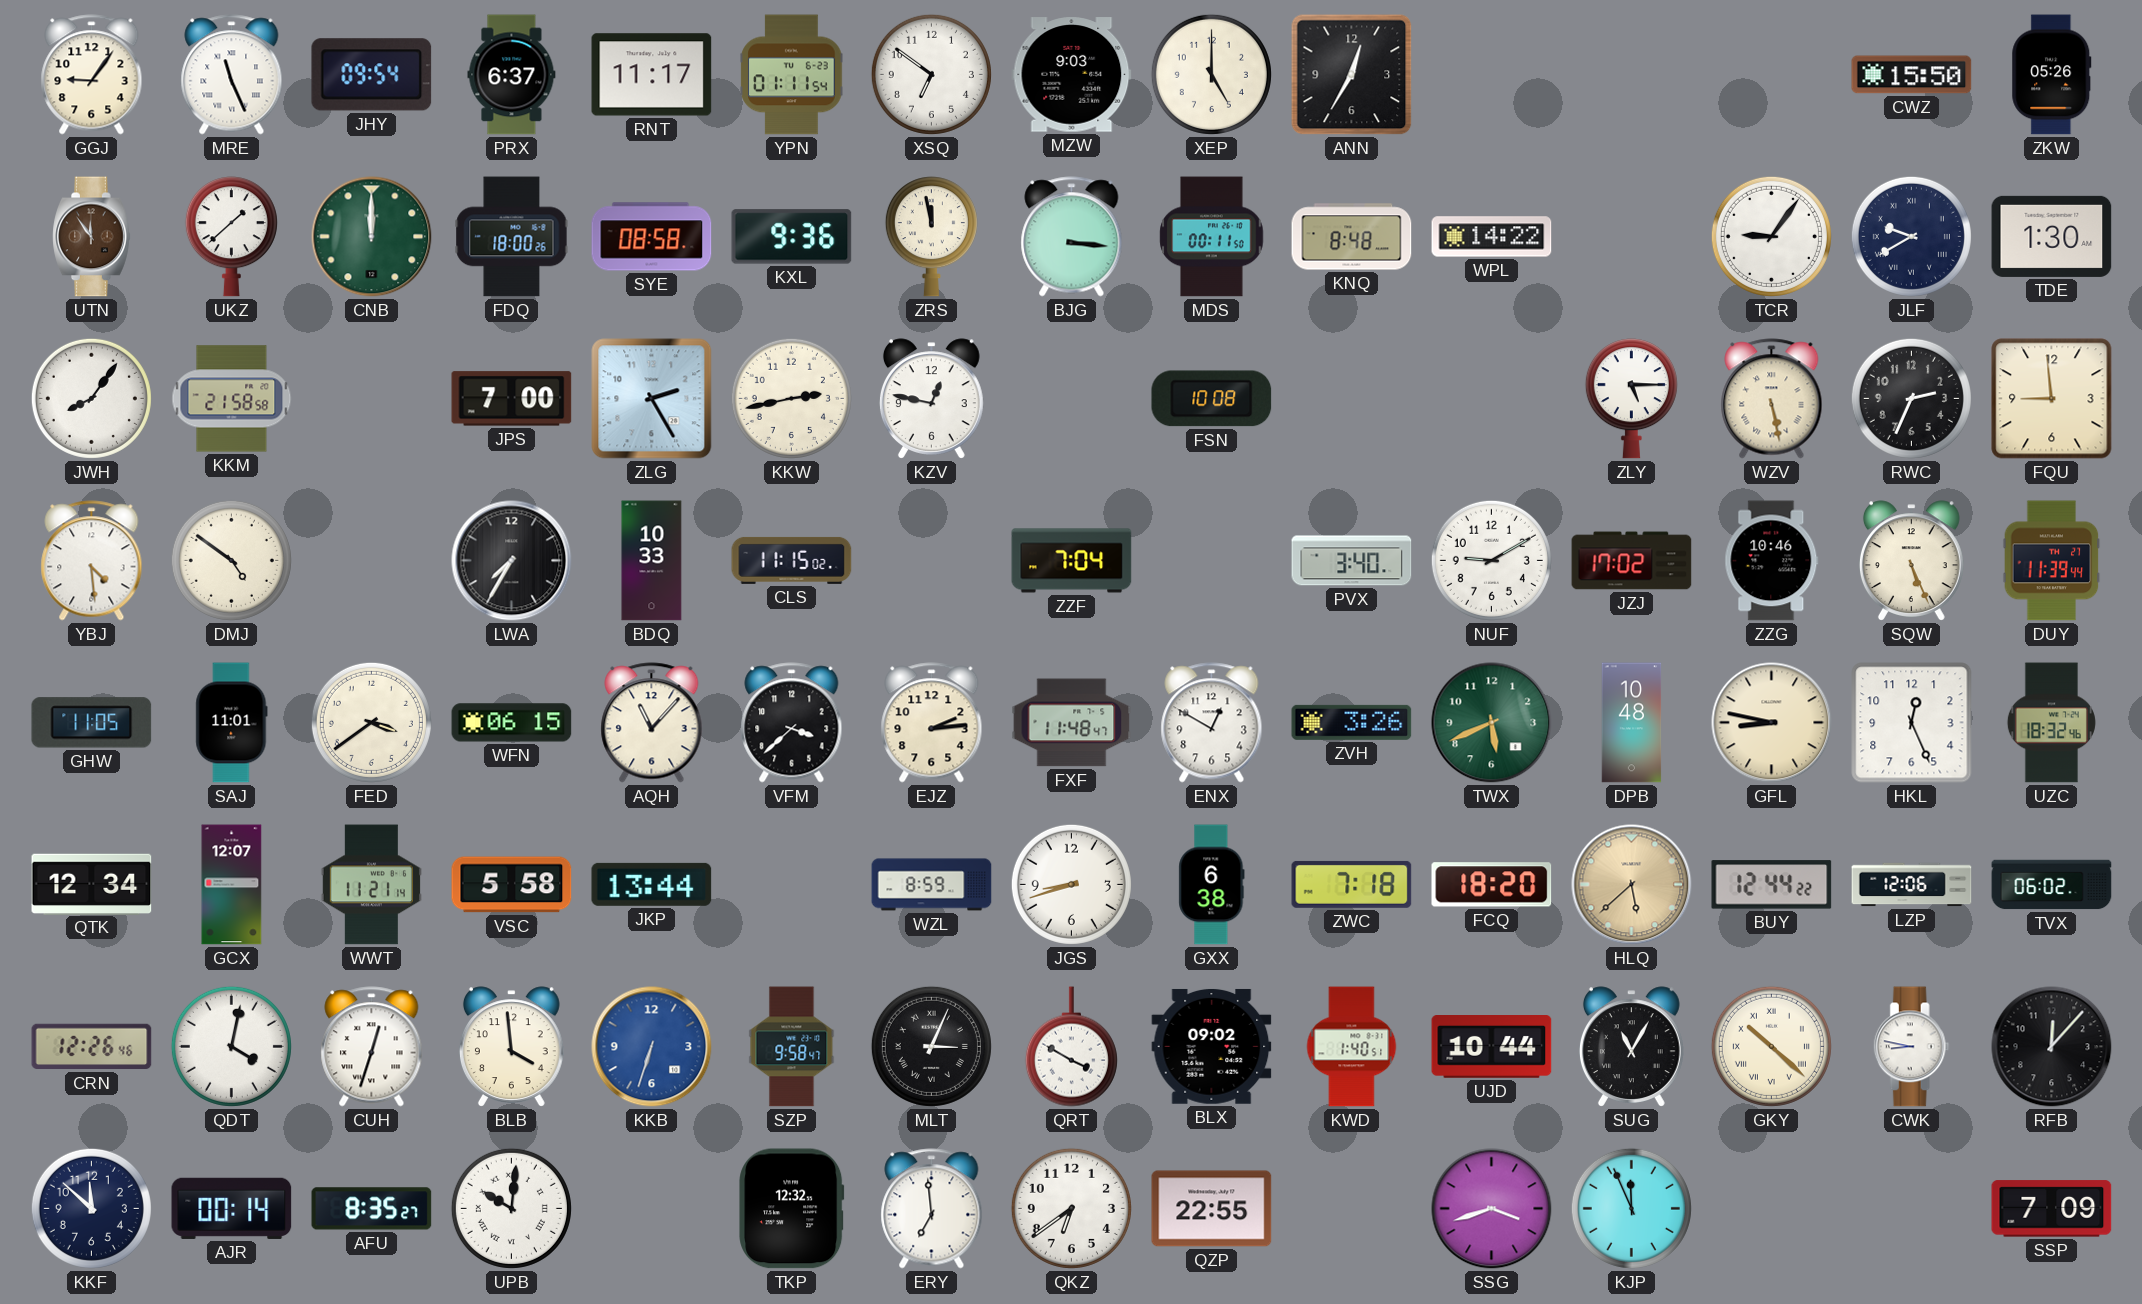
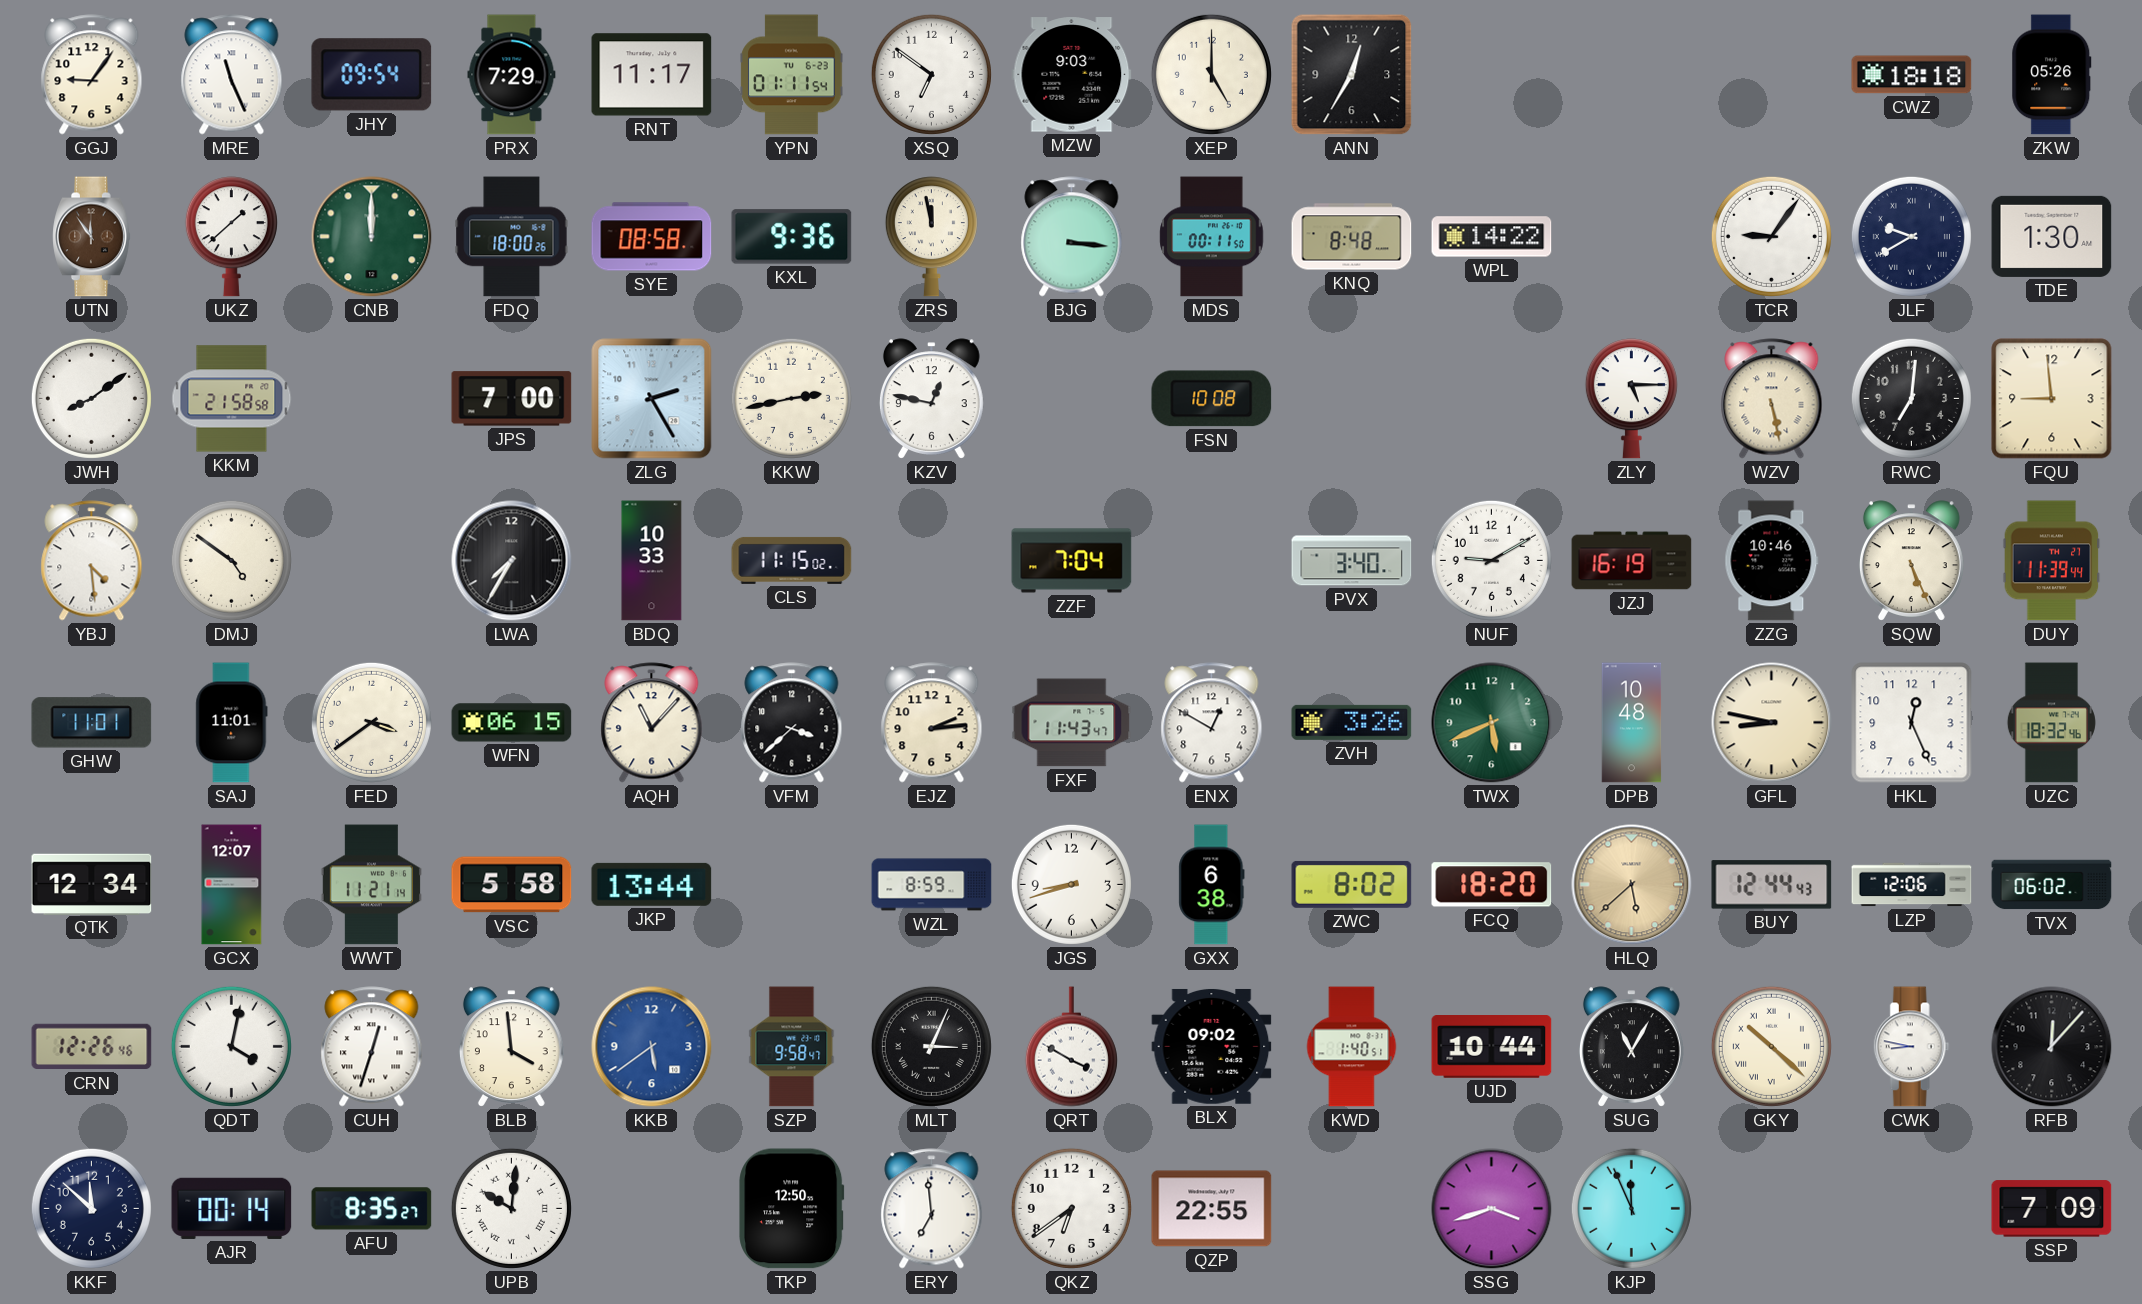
PRX: 6:37 -> 7:29
CWZ: 15:50 -> 18:18
JWH: 8:06 -> 8:09
RWC: 2:34 -> 7:01
JZJ: 17:02 -> 16:19
GHW: 11:05 -> 11:01
FXF: 11:48 -> 11:43
ZWC: 7:18 -> 8:02
BUY: 12:44:22 -> 12:44:43
KKB: 6:33 -> 5:39
TKP: 12:32 -> 12:50
